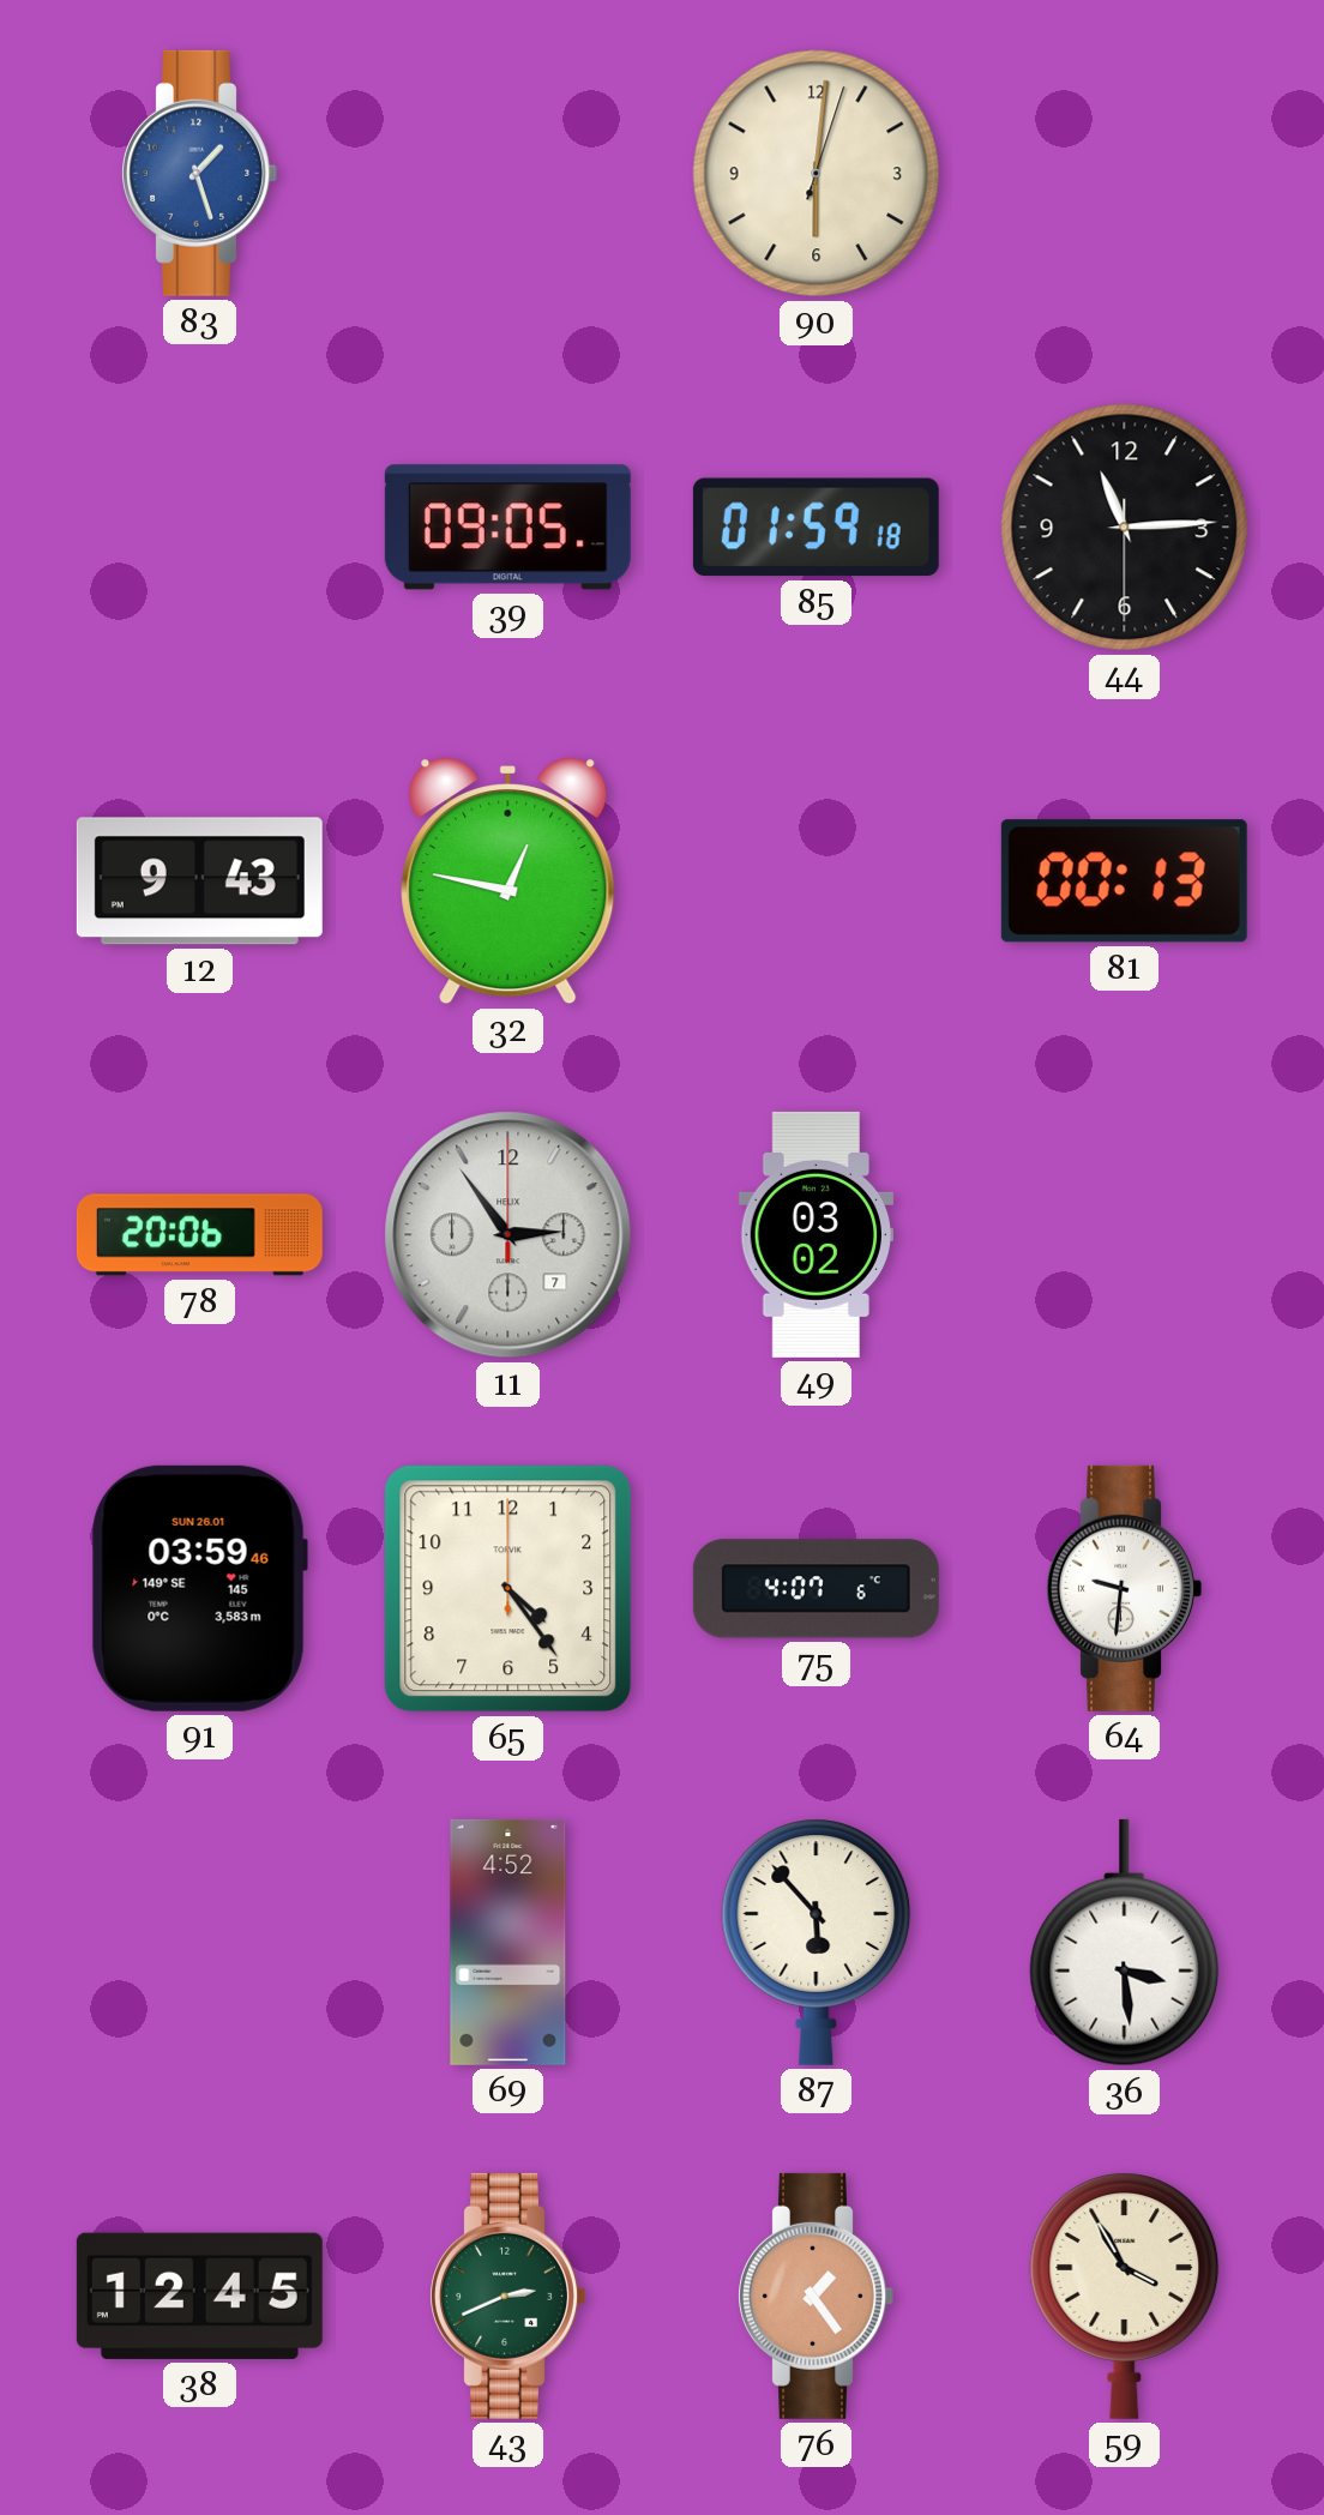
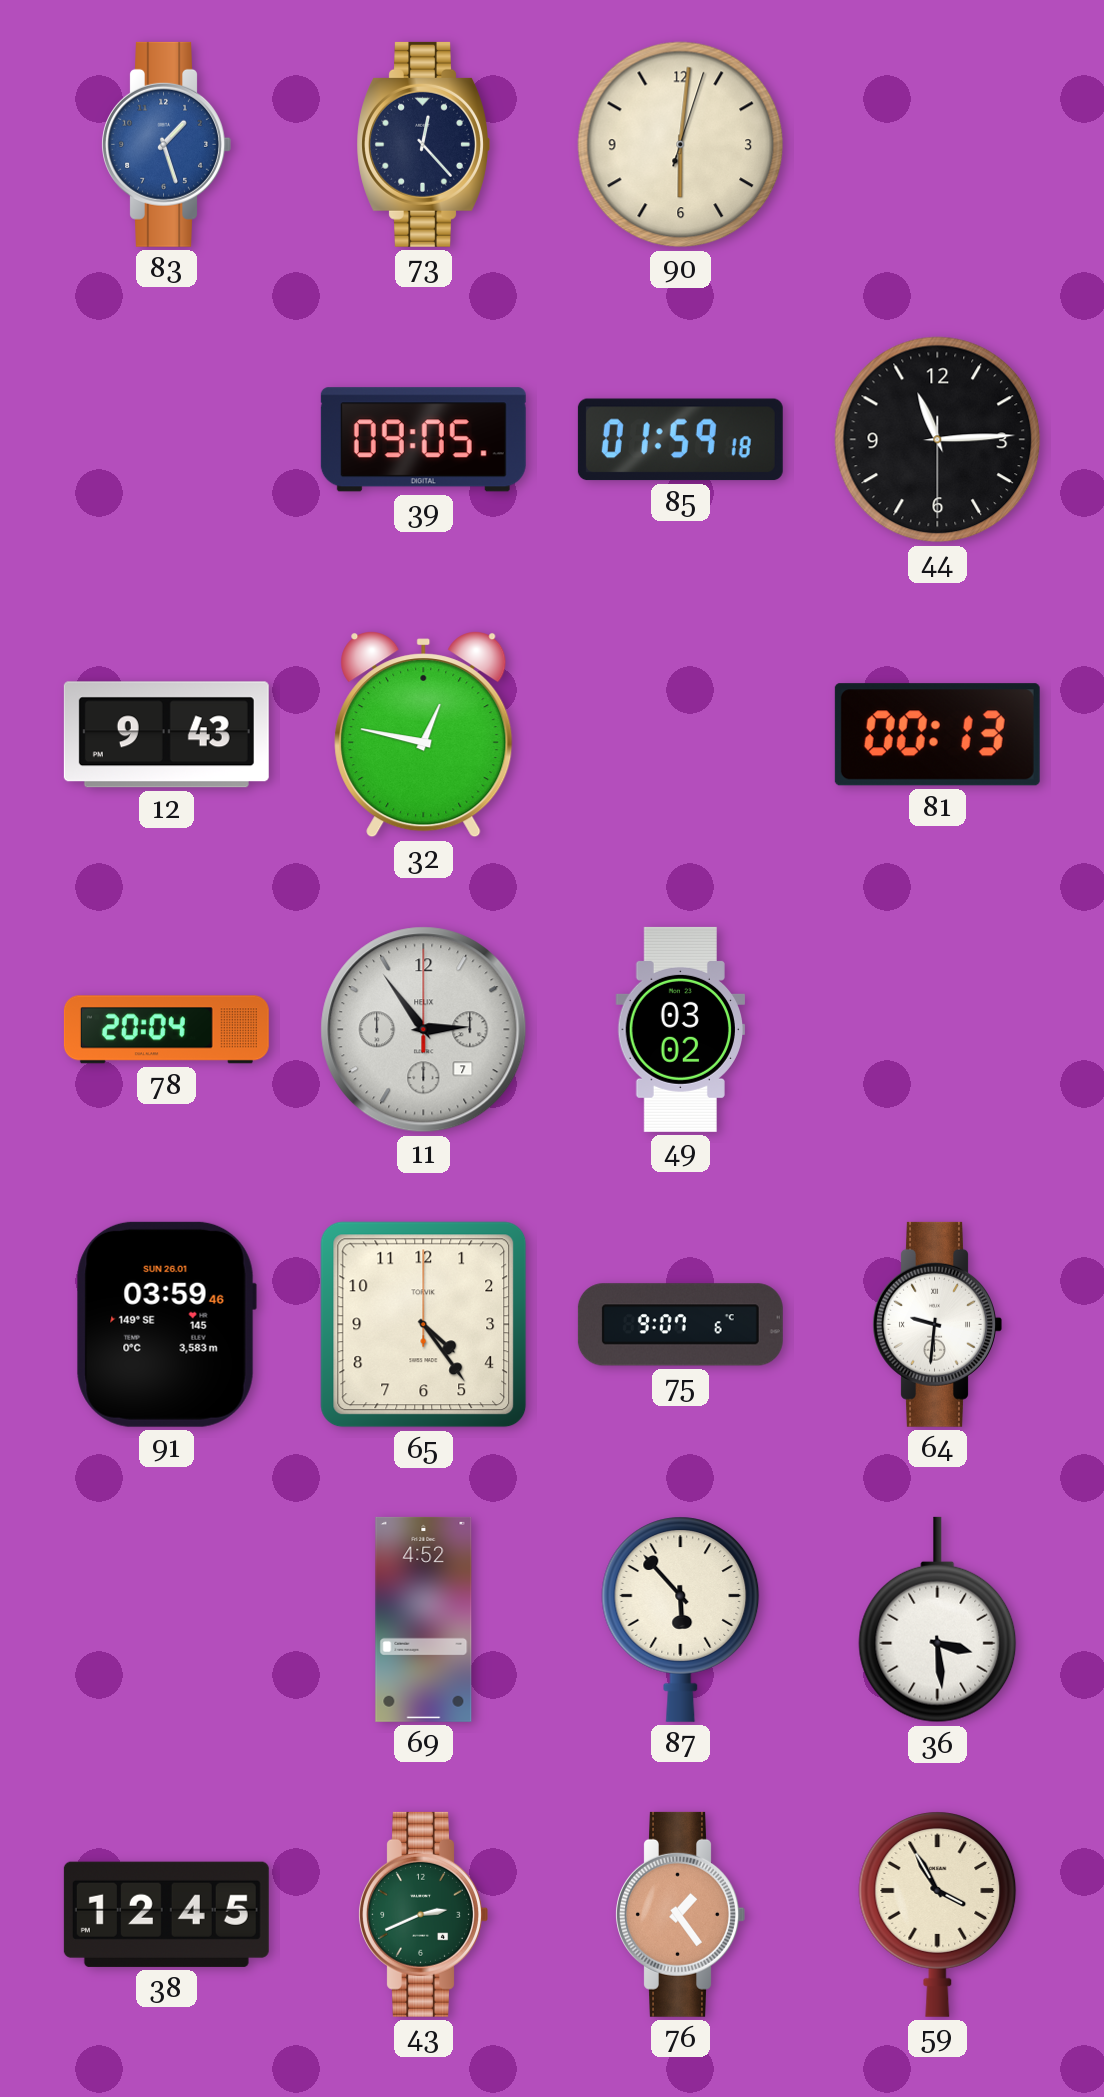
73: none -> 12:23
78: 20:06 -> 20:04
75: 4:07 -> 9:07
